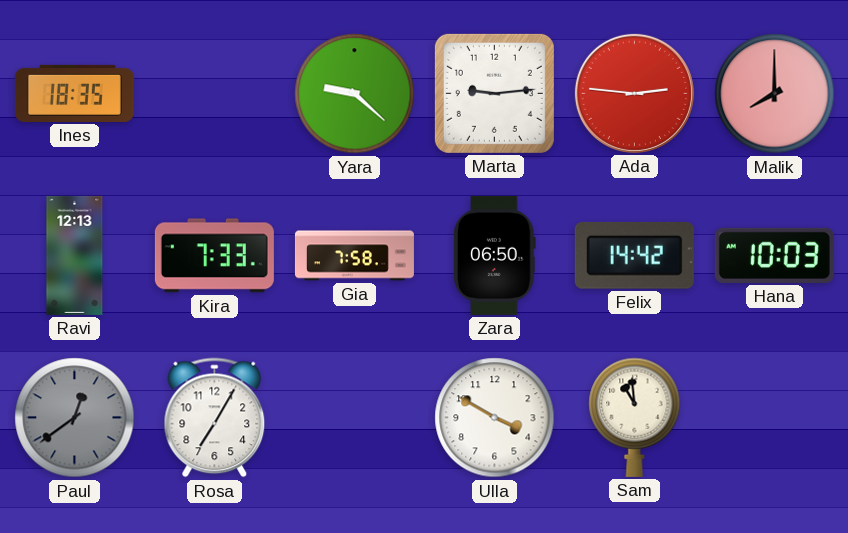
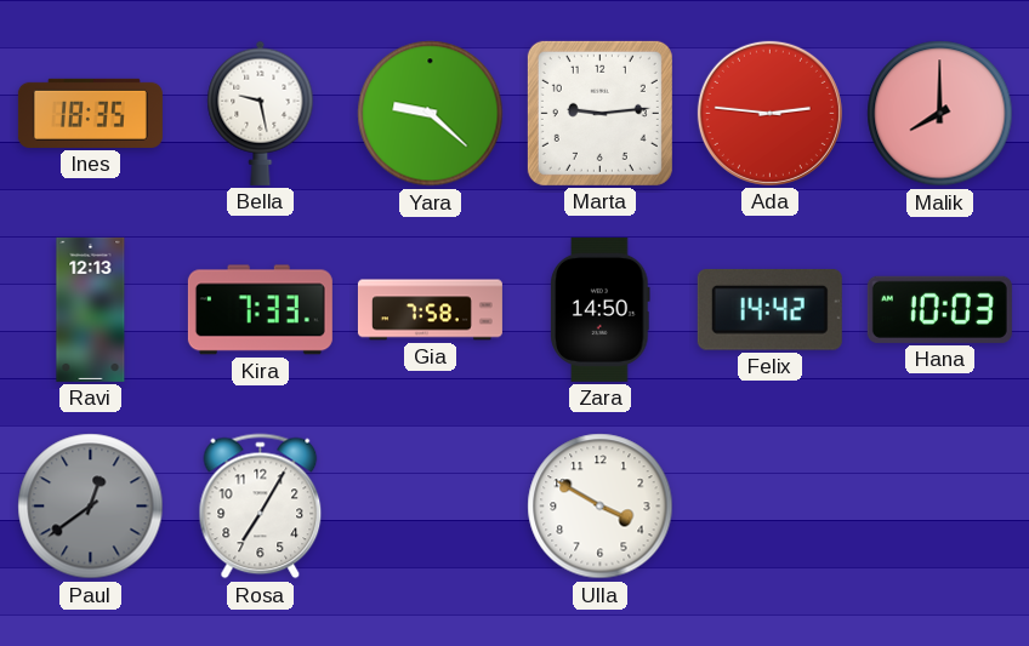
Bella: none -> 9:28
Zara: 06:50 -> 14:50
Sam: 10:59 -> none
